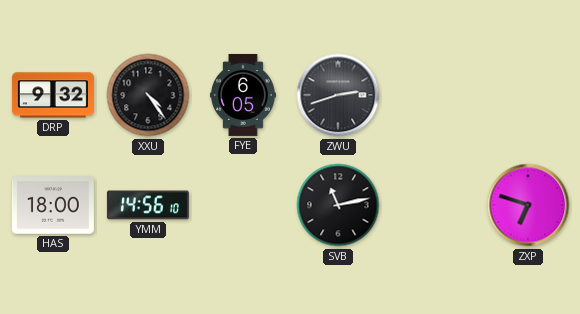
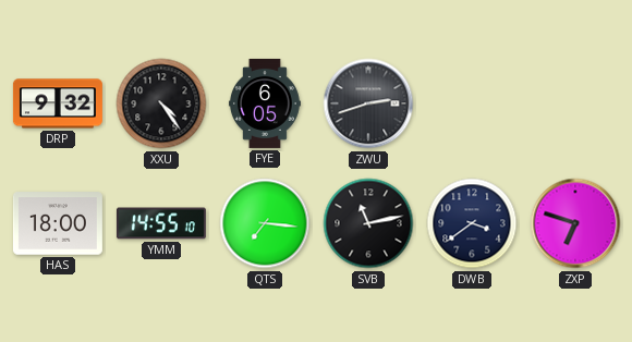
YMM: 14:56 -> 14:55
QTS: none -> 7:16
DWB: none -> 3:39
